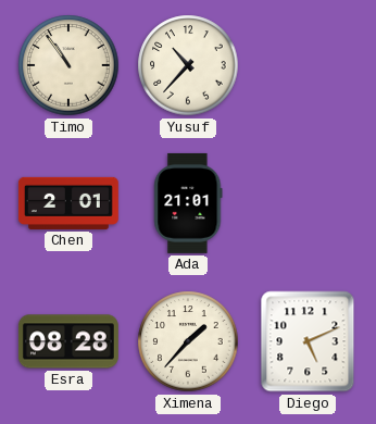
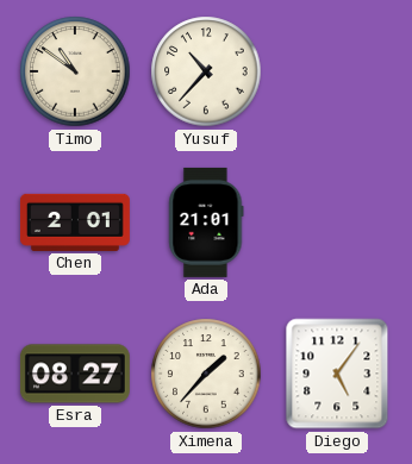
Timo: 10:54 -> 10:51
Esra: 08:28 -> 08:27
Diego: 5:11 -> 5:06
